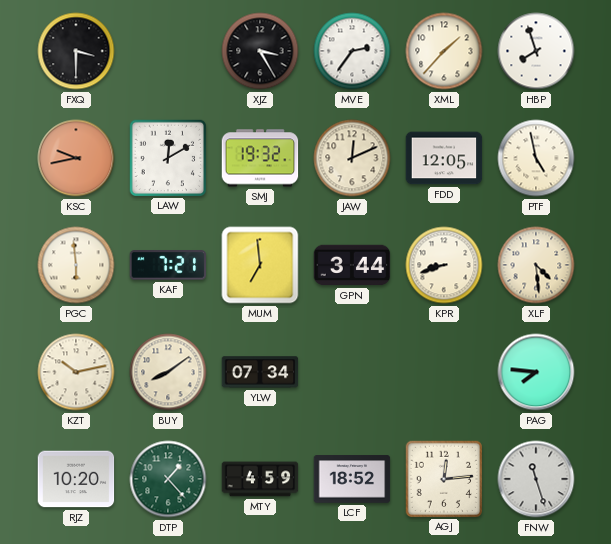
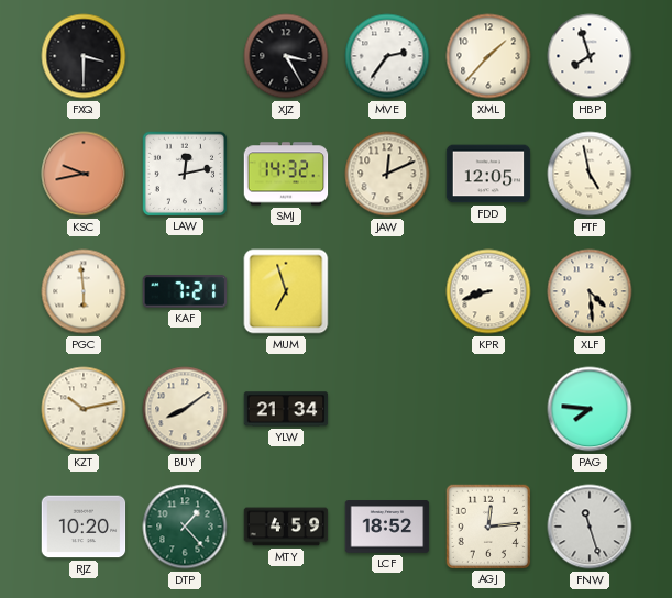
LAW: 12:10 -> 12:13
SMJ: 19:32 -> 14:32
MUM: 6:59 -> 6:57
GPN: 3:44 -> none
YLW: 07:34 -> 21:34
